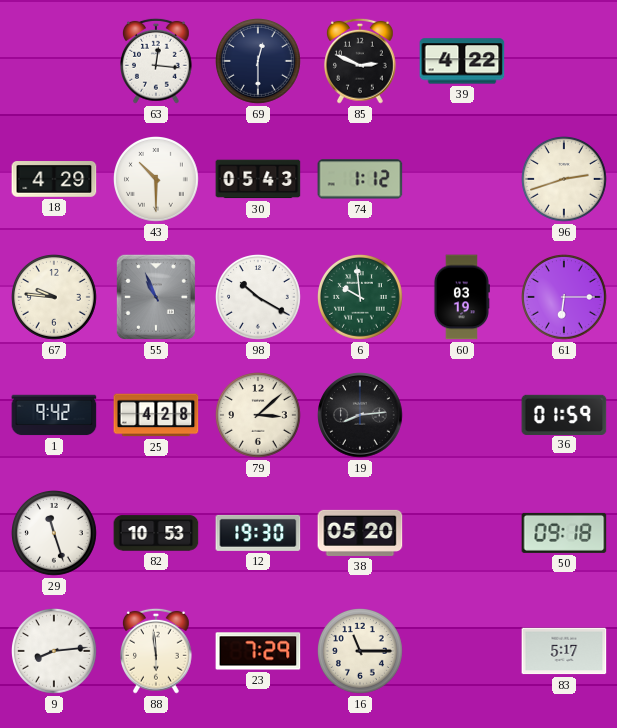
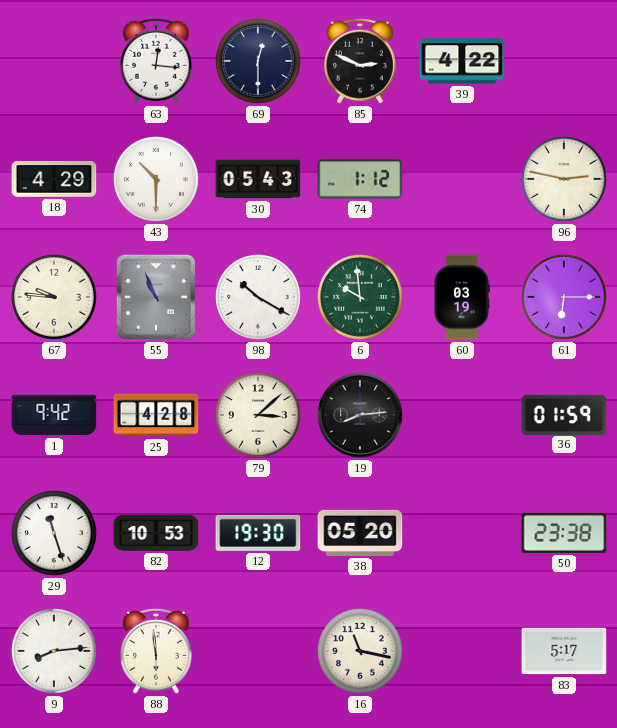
96: 2:42 -> 2:47
50: 09:18 -> 23:38
23: 7:29 -> none
16: 11:15 -> 11:17
